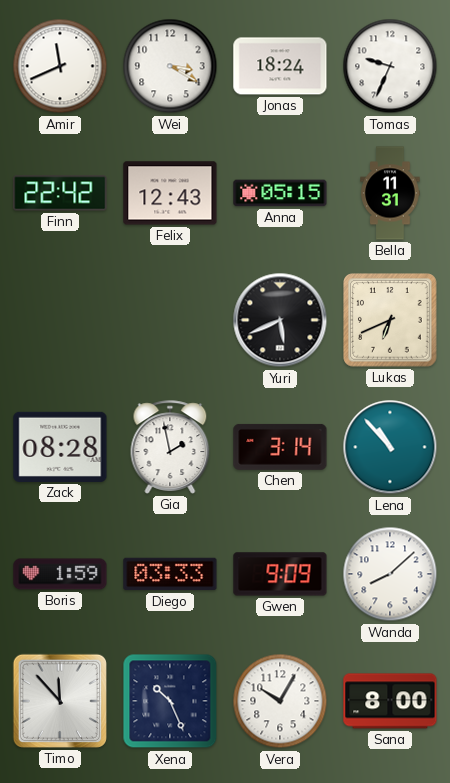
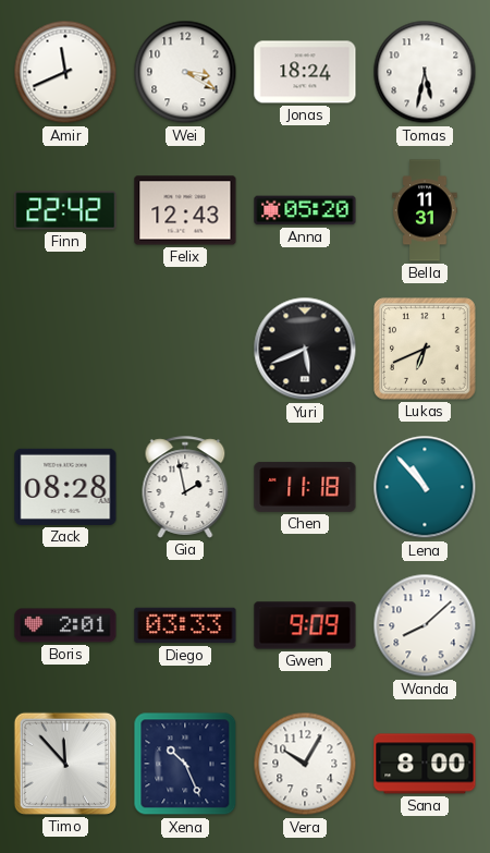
Tomas: 9:34 -> 5:32
Anna: 05:15 -> 05:20
Chen: 3:14 -> 11:18
Boris: 1:59 -> 2:01
